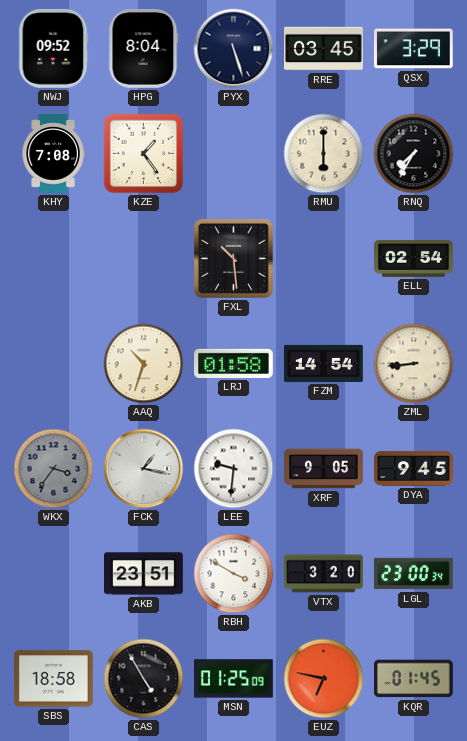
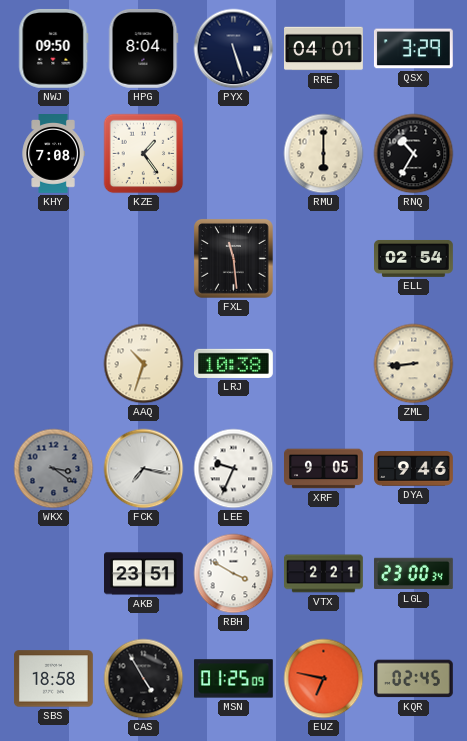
NWJ: 09:52 -> 09:50
RRE: 03:45 -> 04:01
RNQ: 7:35 -> 10:35
FXL: 10:29 -> 11:29
LRJ: 01:58 -> 10:38
FZM: 14:54 -> none
WKX: 3:36 -> 3:21
FCK: 1:17 -> 7:17
LEE: 9:31 -> 9:34
DYA: 9:45 -> 9:46
VTX: 3:20 -> 2:21
KQR: 01:45 -> 02:45
